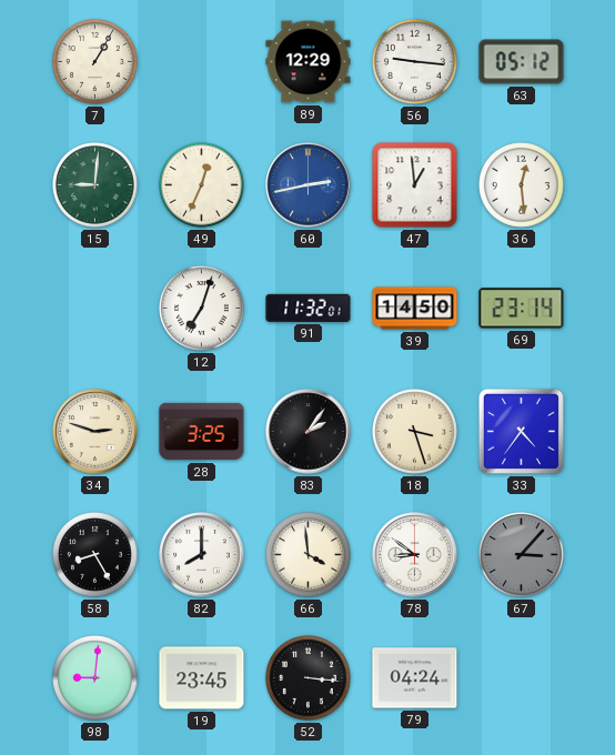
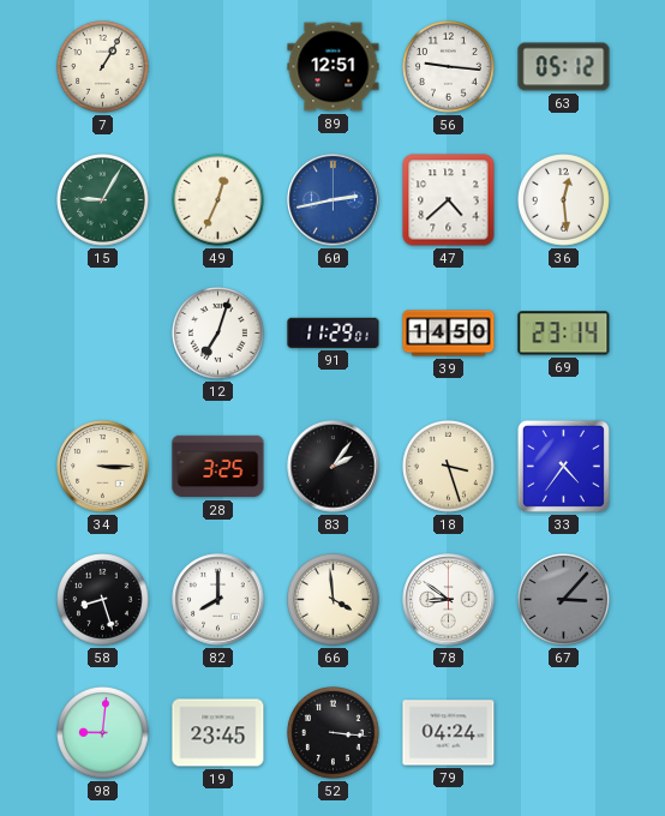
89: 12:29 -> 12:51
15: 9:01 -> 9:05
47: 12:59 -> 4:38
91: 11:32 -> 11:29
34: 2:48 -> 3:15
58: 8:25 -> 8:27
